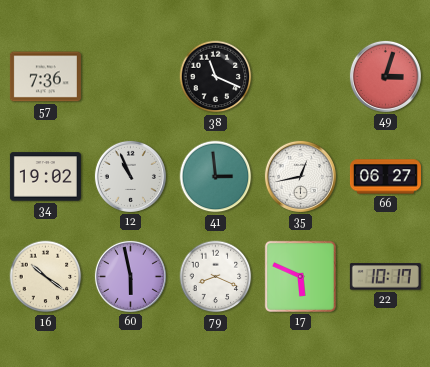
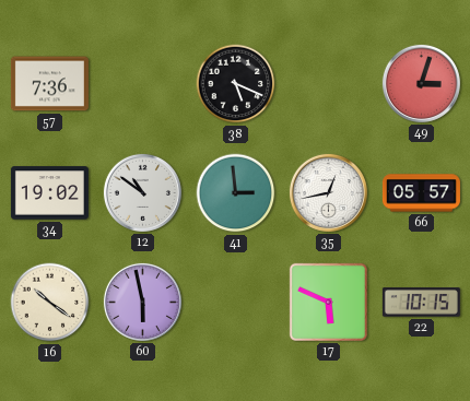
38: 11:19 -> 5:19
12: 10:56 -> 10:51
66: 06:27 -> 05:57
79: 8:19 -> none
22: 10:17 -> 10:15
